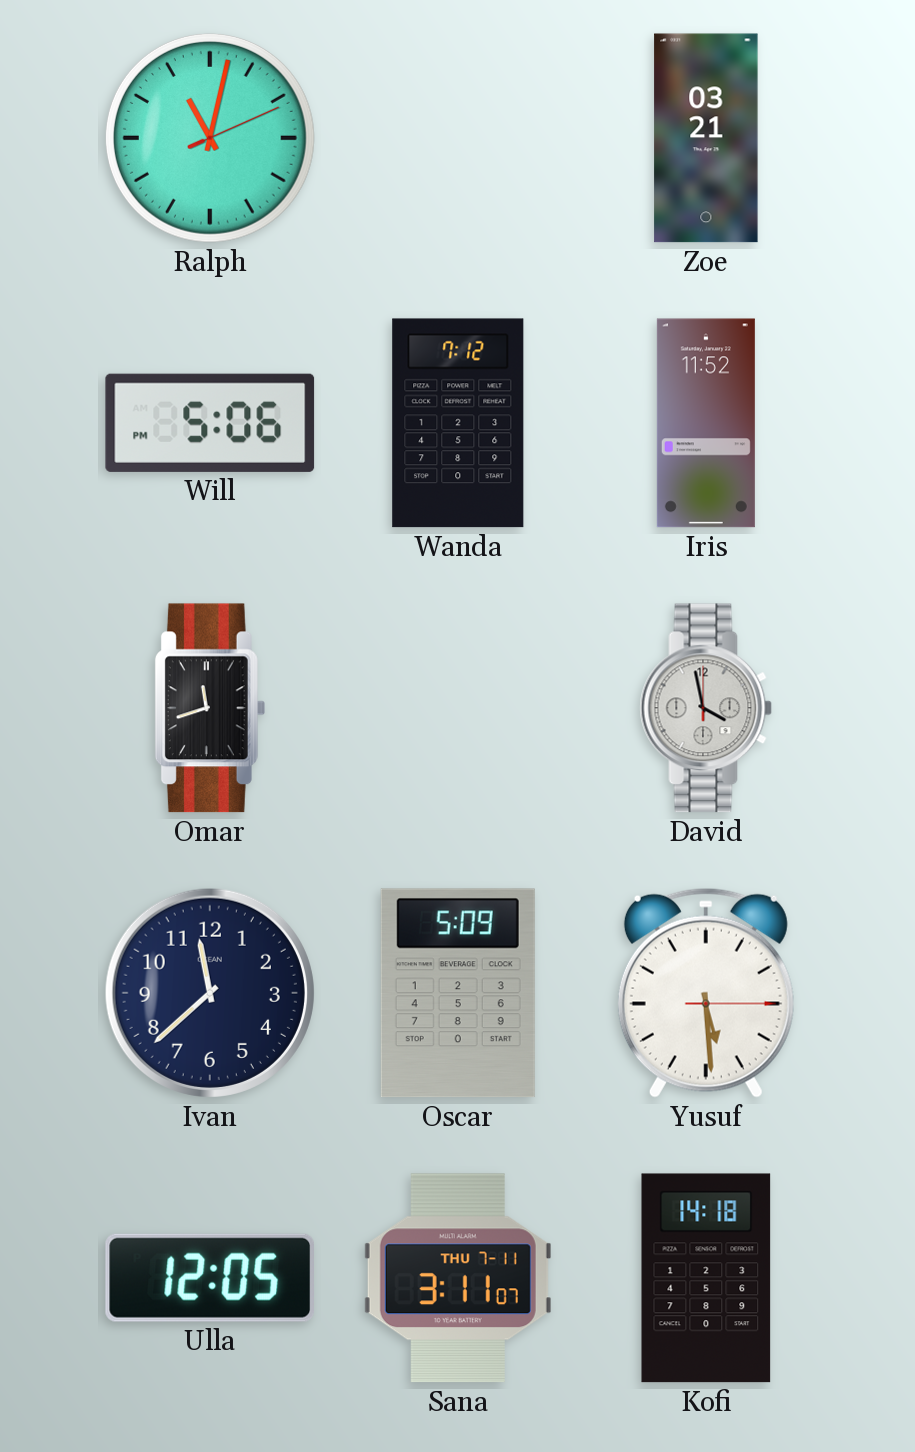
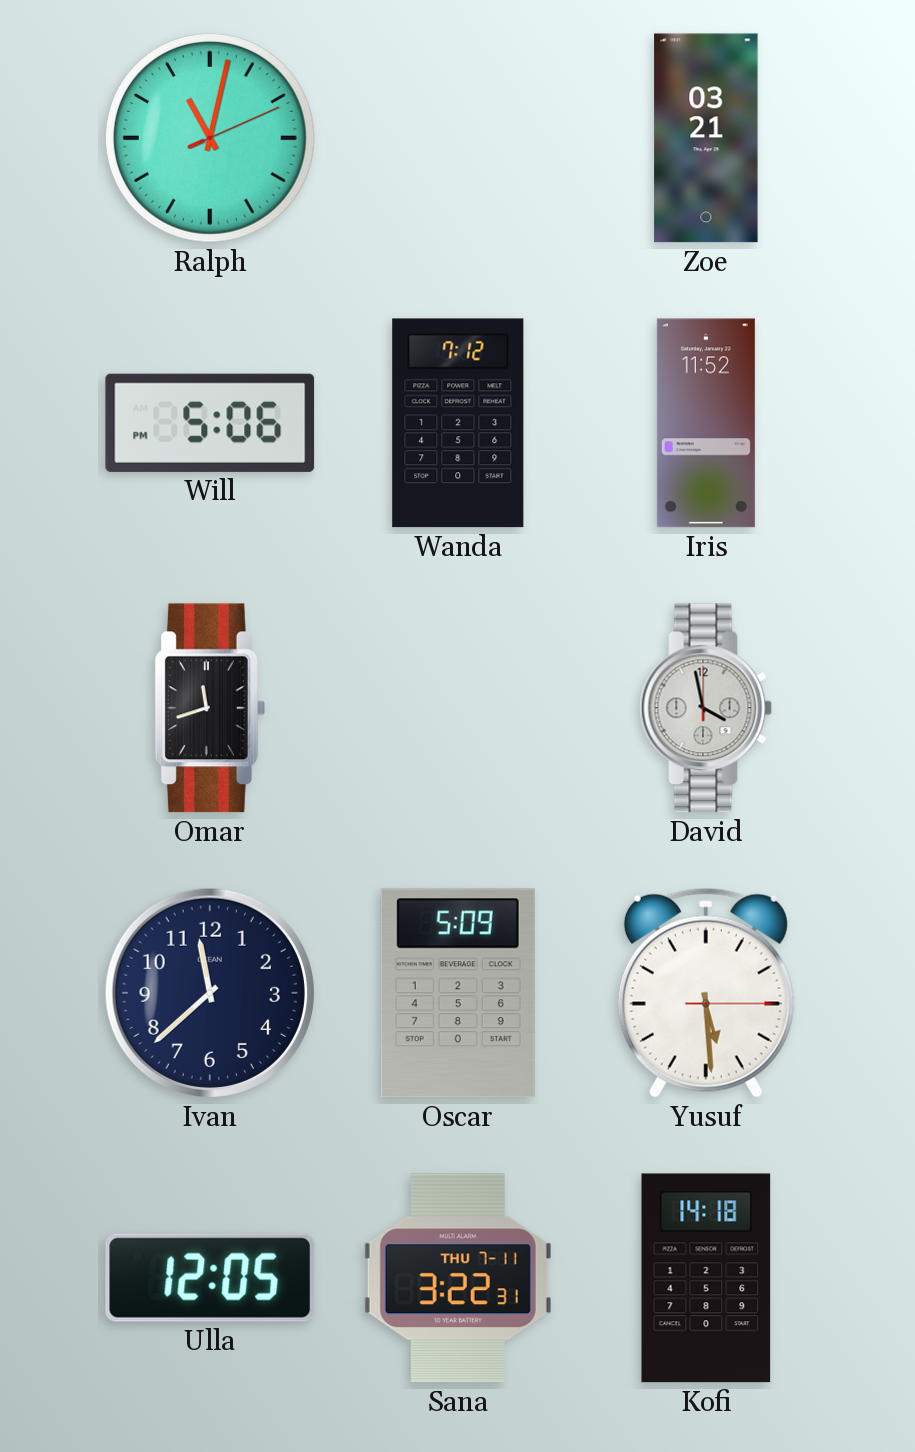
Sana: 3:11 -> 3:22
